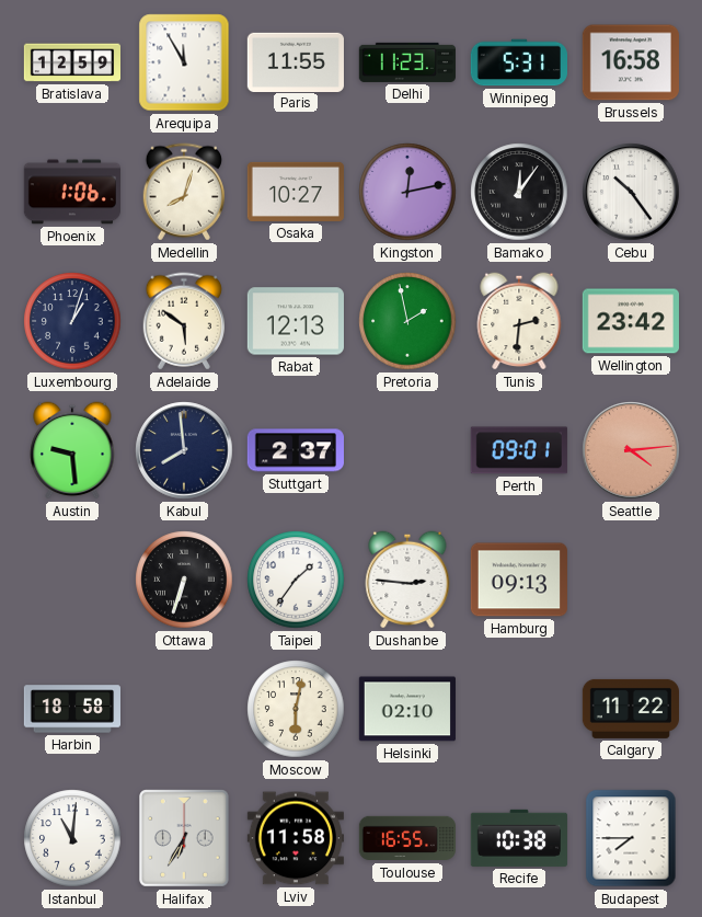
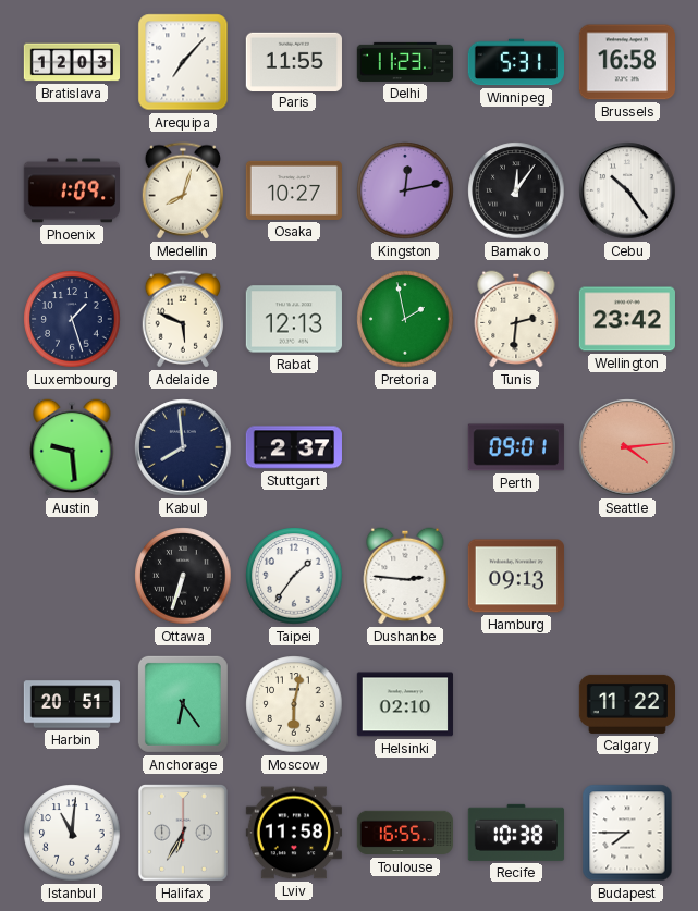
Bratislava: 12:59 -> 12:03
Arequipa: 11:55 -> 7:07
Phoenix: 1:06 -> 1:09
Luxembourg: 1:03 -> 1:27
Adelaide: 5:51 -> 5:49
Harbin: 18:58 -> 20:51
Anchorage: none -> 6:24
